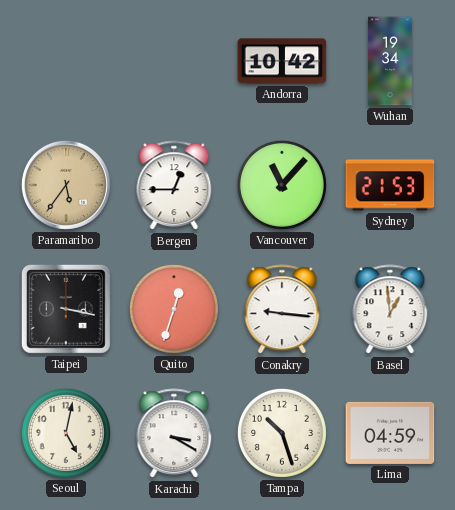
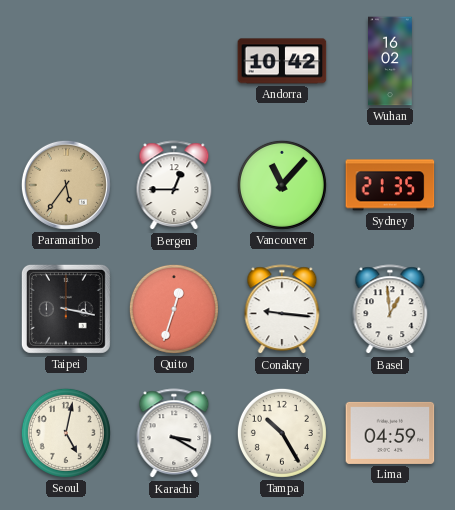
Wuhan: 19:34 -> 16:02
Sydney: 21:53 -> 21:35
Tampa: 10:27 -> 10:25
